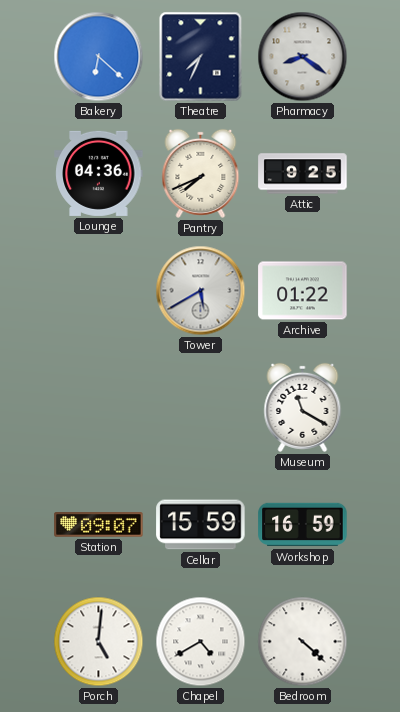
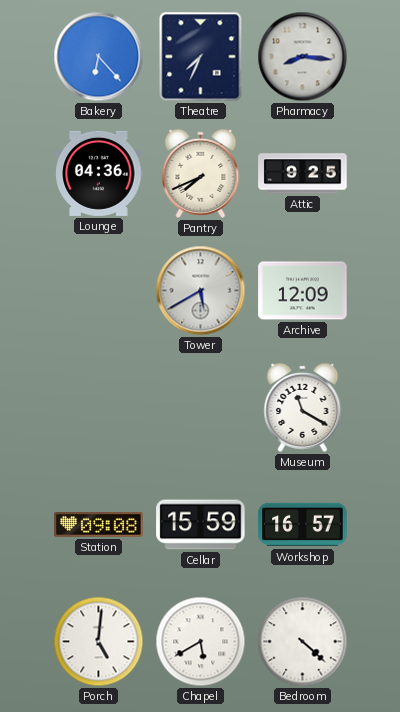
Bakery: 6:22 -> 6:23
Pharmacy: 8:21 -> 8:16
Archive: 01:22 -> 12:09
Station: 09:07 -> 09:08
Workshop: 16:59 -> 16:57
Chapel: 4:40 -> 5:40
